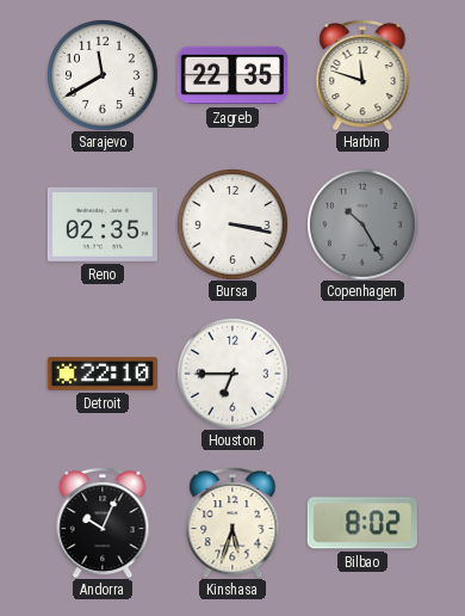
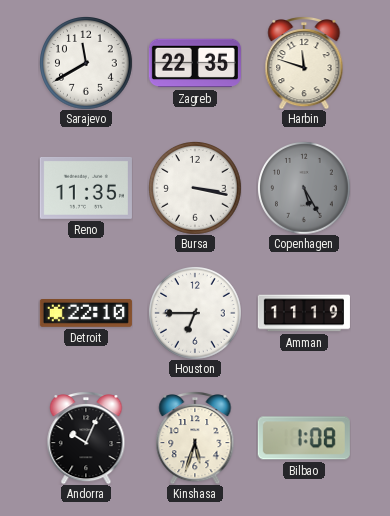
Reno: 02:35 -> 11:35
Copenhagen: 10:25 -> 5:25
Amman: none -> 11:19
Bilbao: 8:02 -> 1:08
